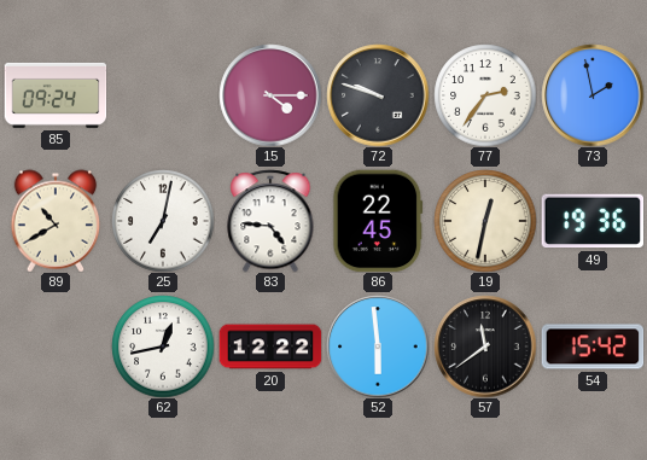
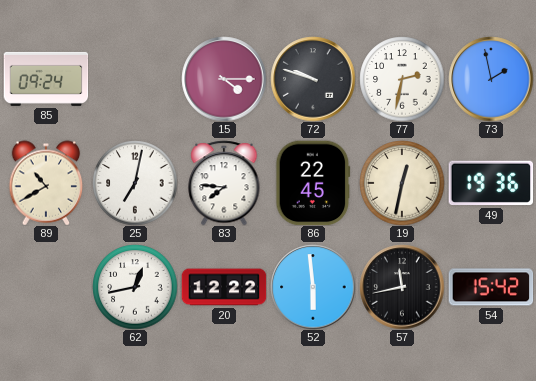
77: 2:36 -> 2:32
83: 4:46 -> 7:46
57: 11:39 -> 11:43
